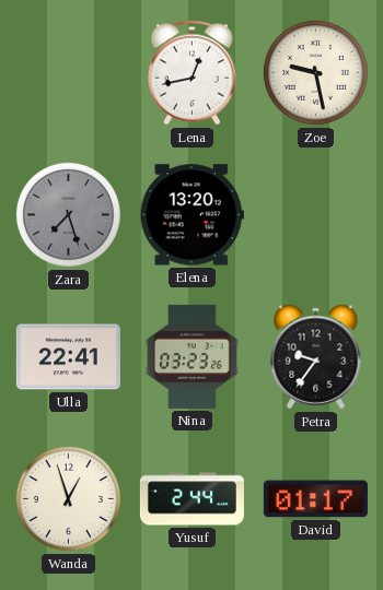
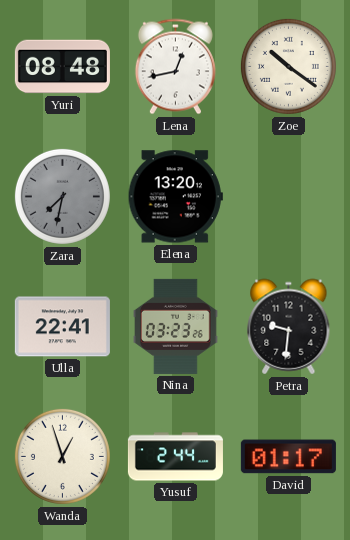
Yuri: none -> 08:48
Zoe: 9:28 -> 10:21
Zara: 7:27 -> 7:32
Petra: 9:36 -> 9:31
